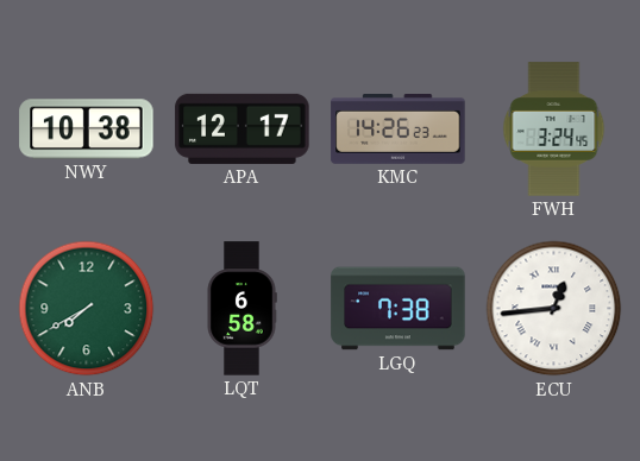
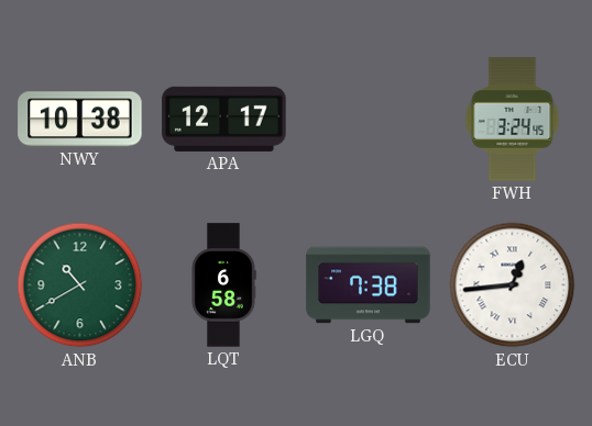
KMC: 14:26 -> none
ANB: 7:40 -> 10:40
